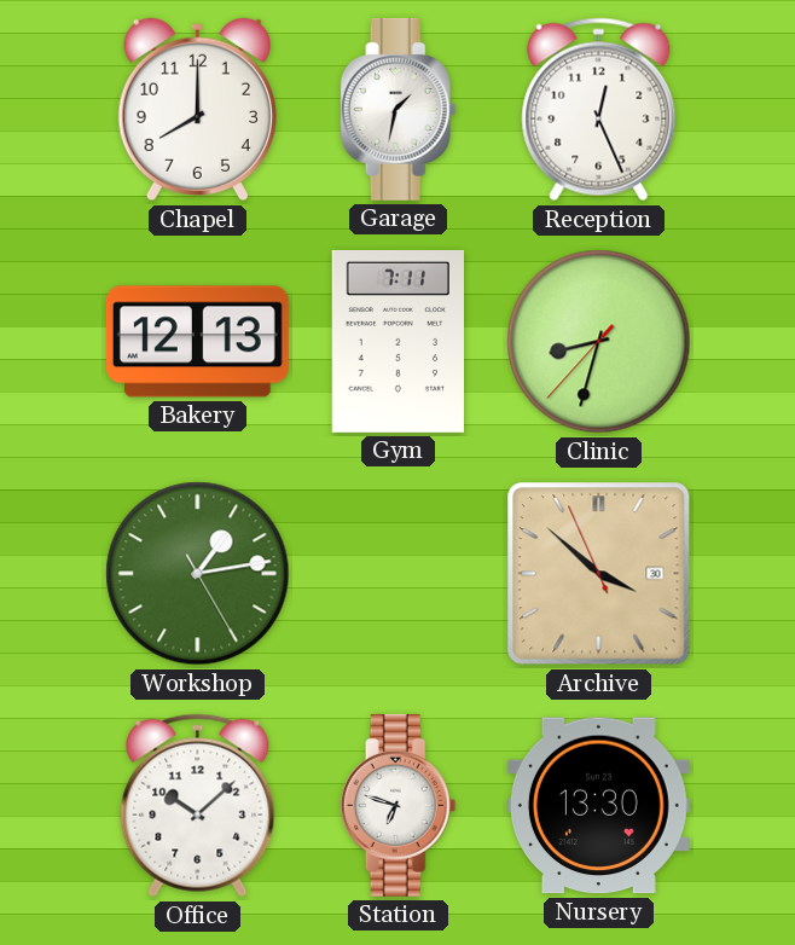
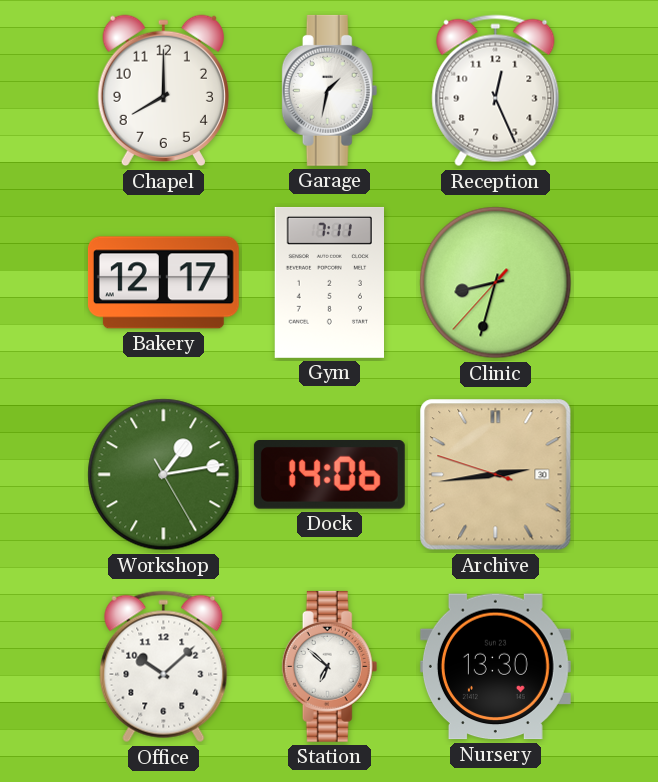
Bakery: 12:13 -> 12:17
Dock: none -> 14:06
Archive: 3:51 -> 2:43
Station: 6:48 -> 6:52
